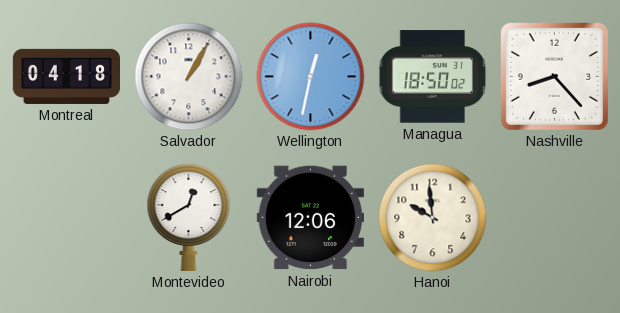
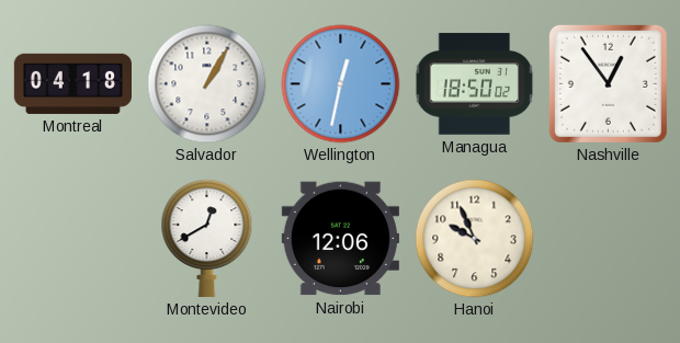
Nashville: 8:23 -> 12:54
Hanoi: 9:59 -> 9:56
